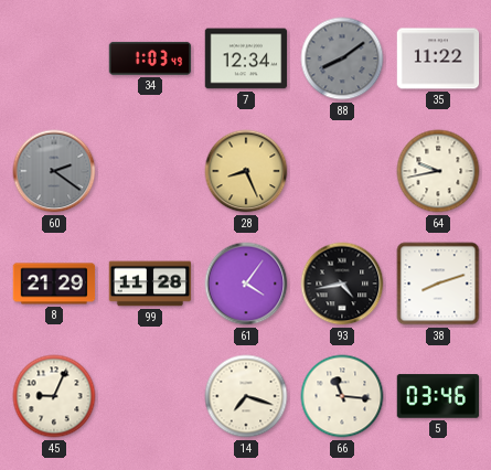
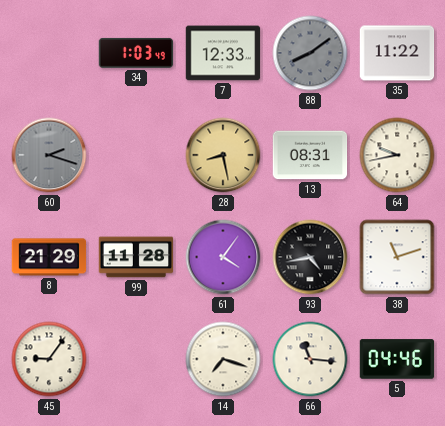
7: 12:34 -> 12:33
60: 2:21 -> 2:18
28: 8:26 -> 8:28
13: none -> 08:31
38: 8:12 -> 11:12
45: 9:04 -> 9:06
5: 03:46 -> 04:46
